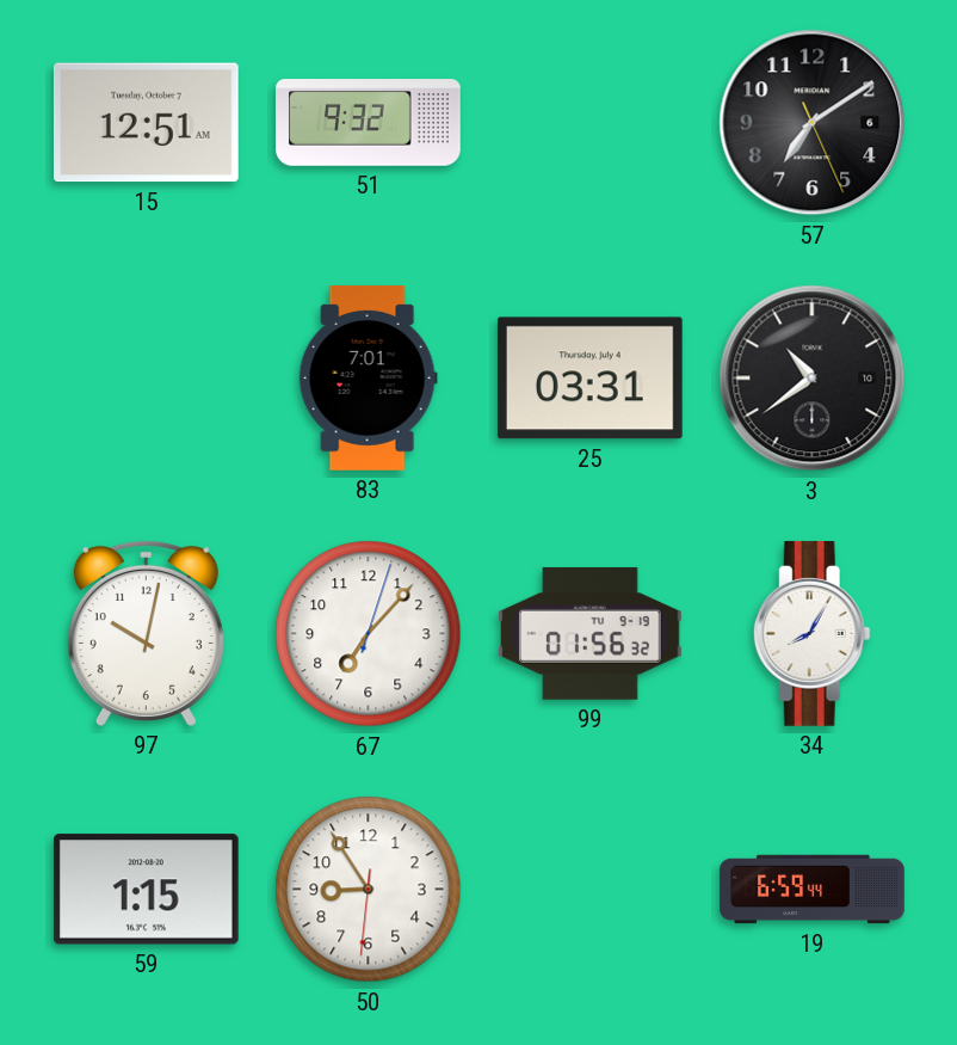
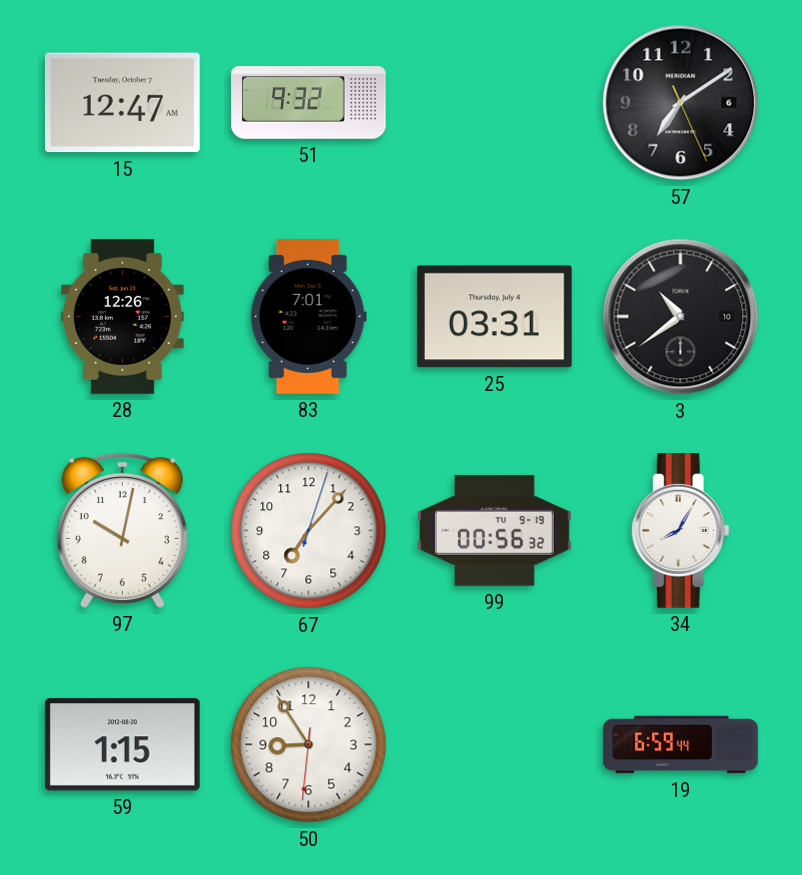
15: 12:51 -> 12:47
28: none -> 12:26
99: 01:56 -> 00:56
